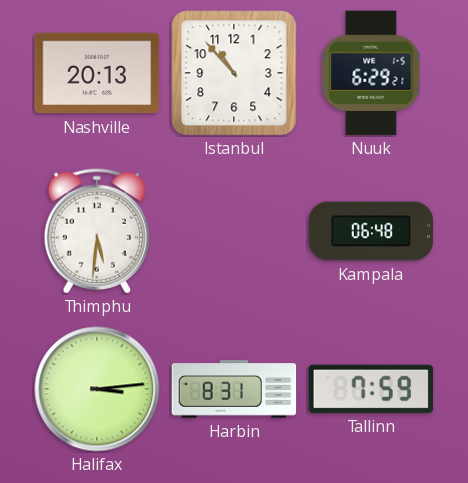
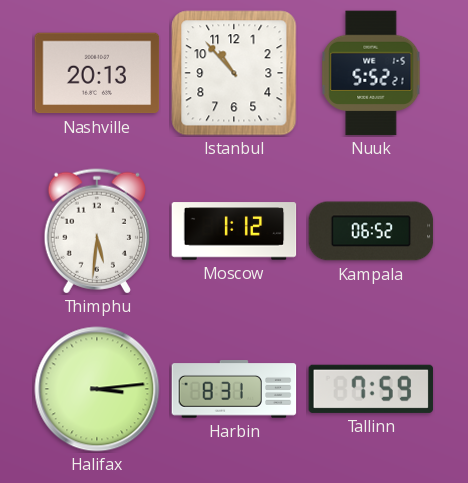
Nuuk: 6:29 -> 5:52
Moscow: none -> 1:12
Kampala: 06:48 -> 06:52
